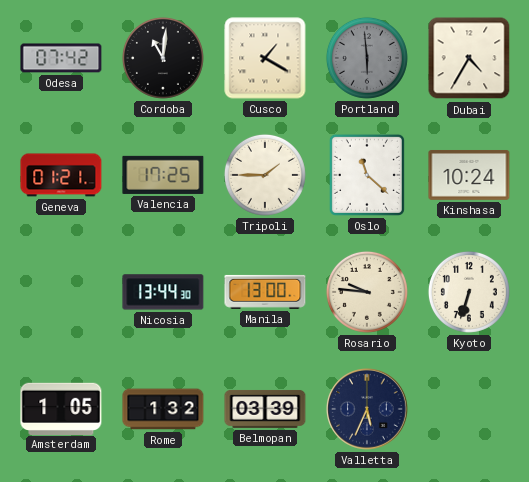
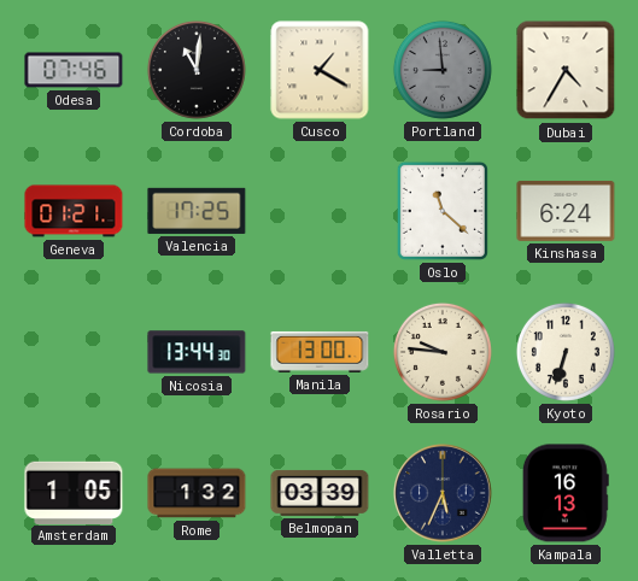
Odesa: 07:42 -> 07:46
Portland: 5:59 -> 8:59
Tripoli: 1:45 -> none
Kinshasa: 10:24 -> 6:24
Kampala: none -> 16:13
